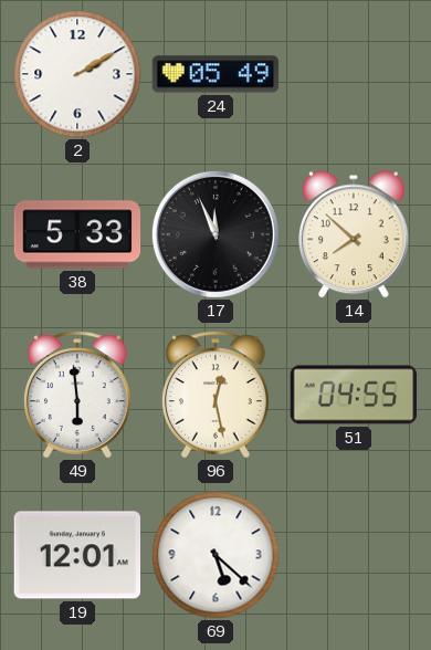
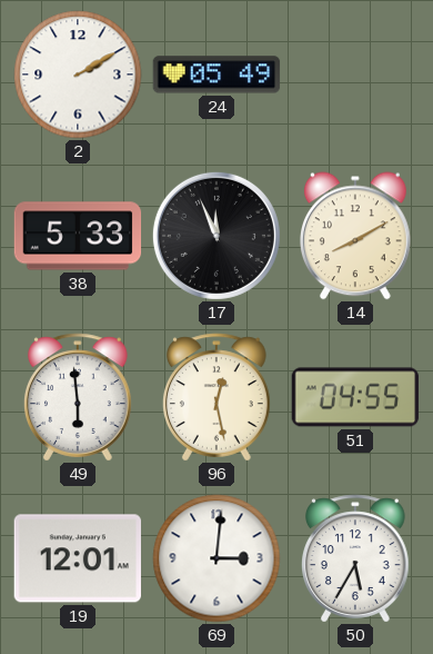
14: 7:52 -> 8:10
69: 5:22 -> 3:01
50: none -> 5:35
